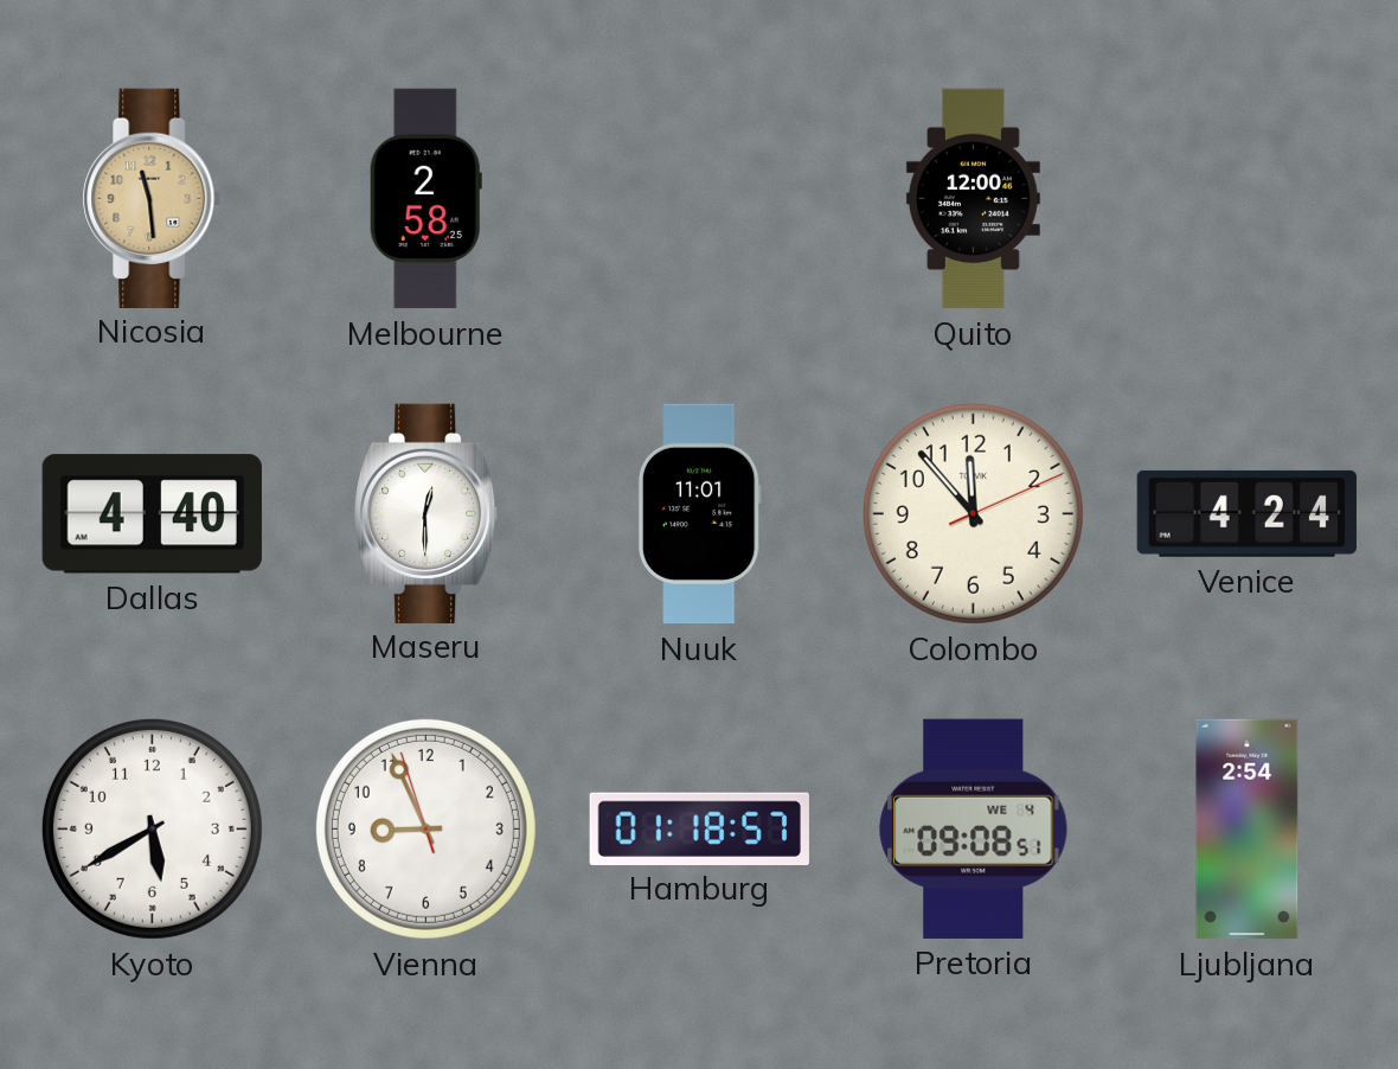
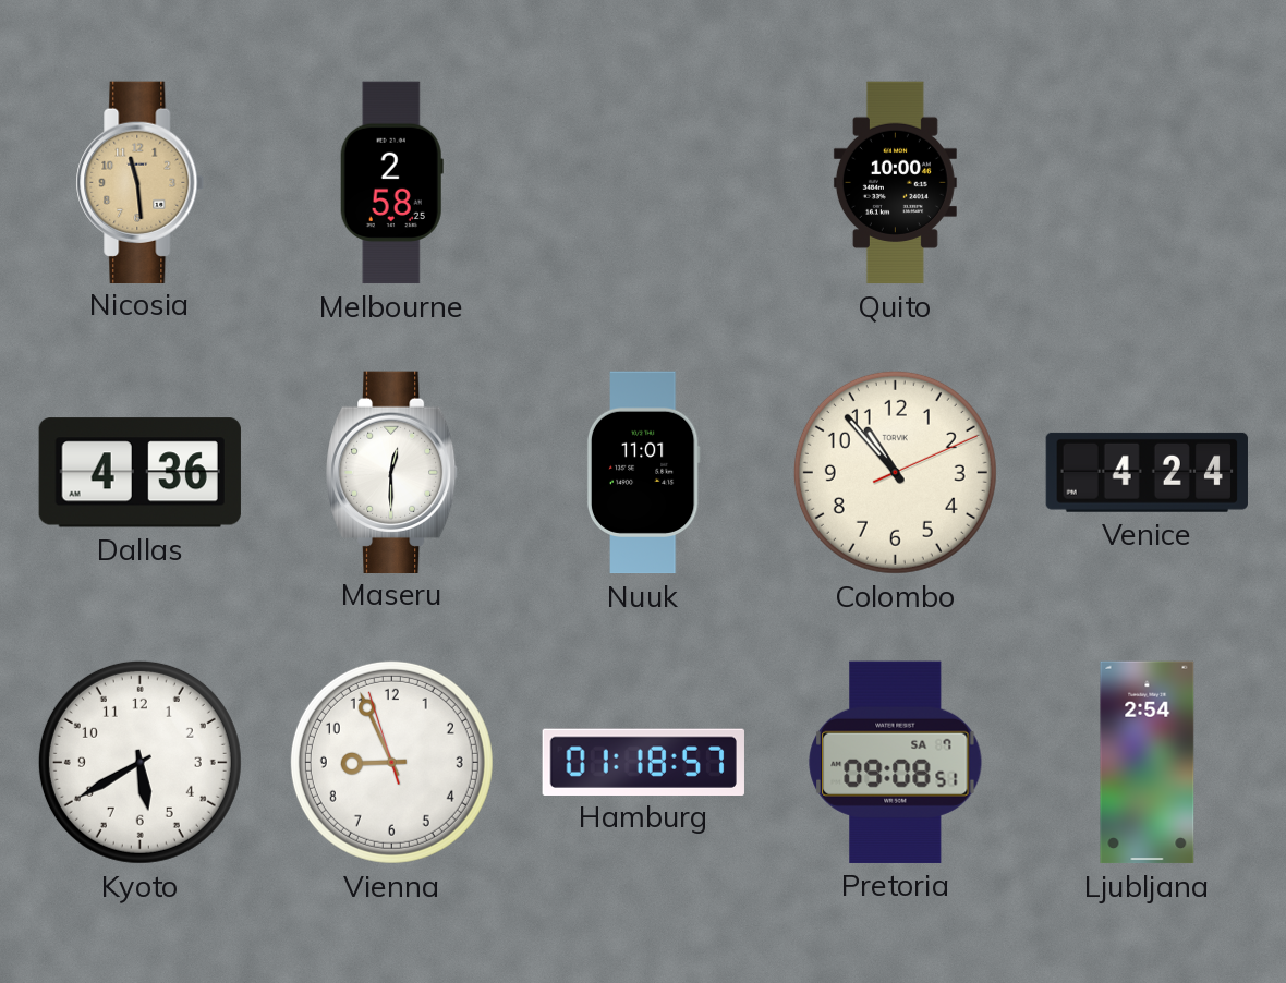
Quito: 12:00 -> 10:00
Dallas: 4:40 -> 4:36
Colombo: 11:53 -> 10:53
Pretoria date: WE 4 -> SA 7
